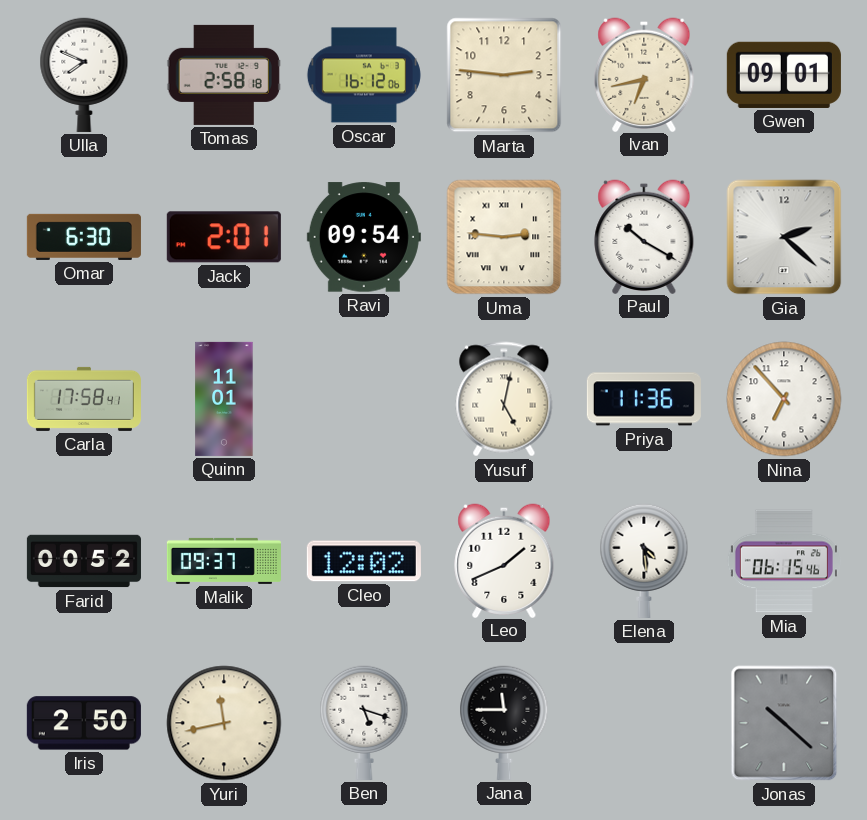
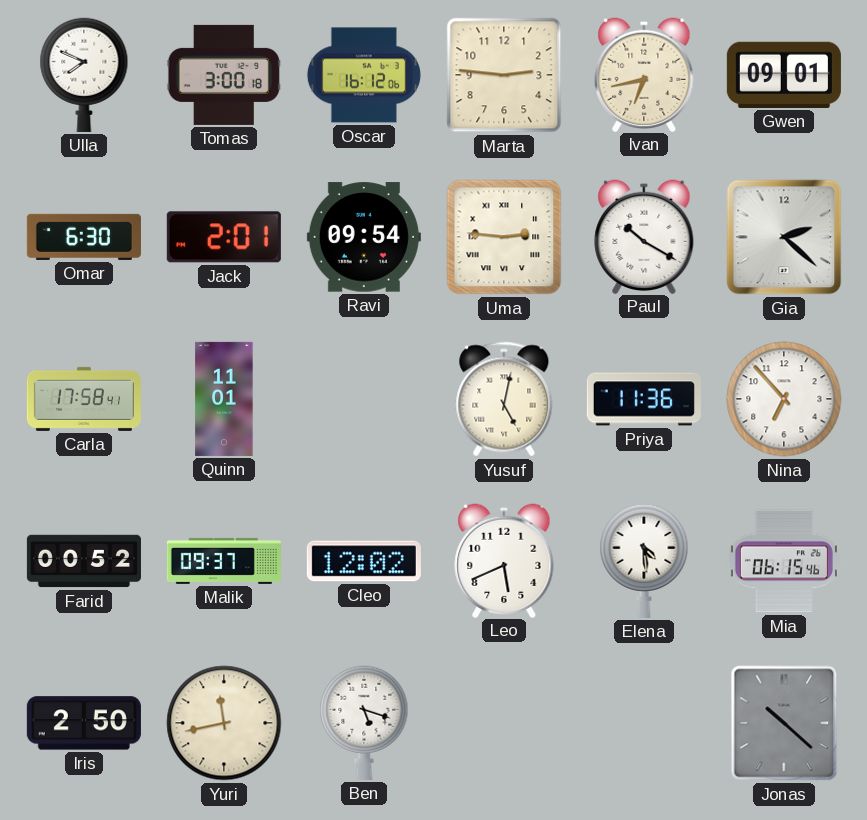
Tomas: 2:58 -> 3:00
Leo: 1:41 -> 5:41
Jana: 11:45 -> none
